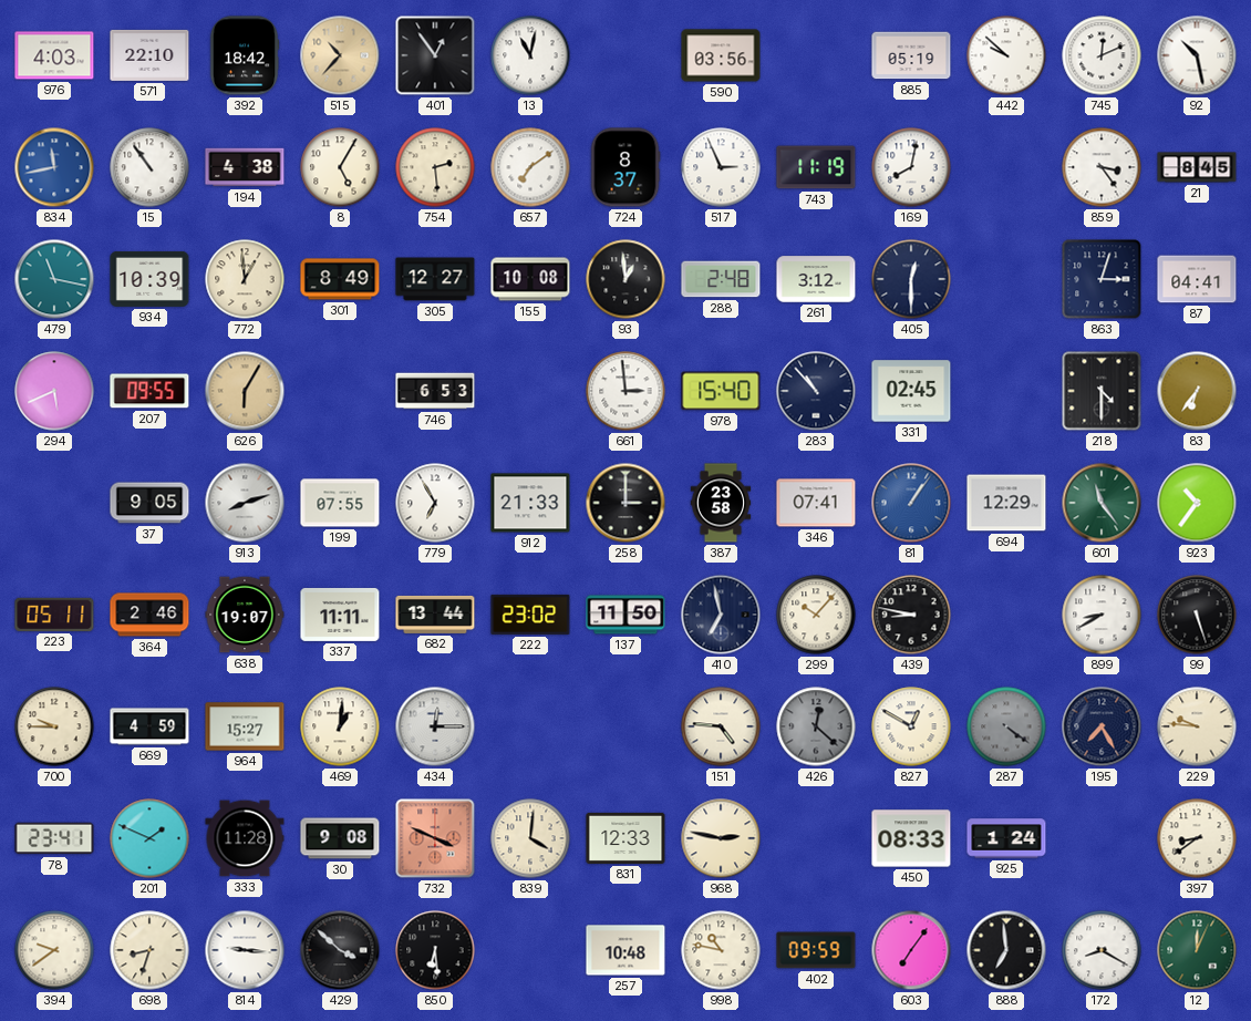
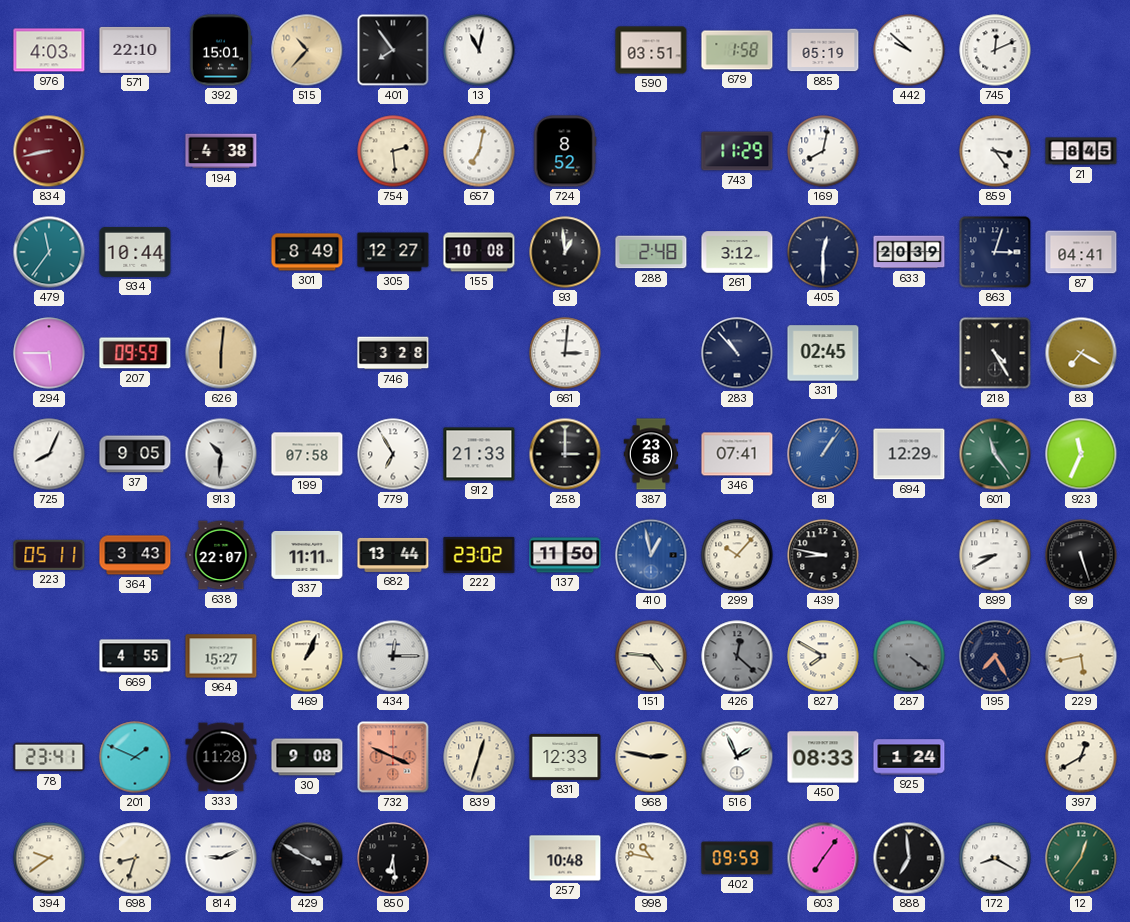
392: 18:42 -> 15:01
401: 12:54 -> 7:54
590: 03:56 -> 03:51
679: none -> 1:58
92: 10:28 -> none
834: 11:43 -> 8:43
834 dial: blue -> burgundy
15: 10:54 -> none
8: 5:05 -> none
657: 7:09 -> 7:02
724: 8:37 -> 8:52
517: 2:56 -> none
743: 11:19 -> 11:29
479: 11:17 -> 11:36
934: 10:39 -> 10:44
772: 12:59 -> none
633: none -> 20:39
294: 5:41 -> 5:45
207: 09:55 -> 09:59
626: 6:05 -> 6:01
746: 6:53 -> 3:28
661: 2:59 -> 3:01
978: 15:40 -> none
218: 4:30 -> 4:25
83: 6:36 -> 7:20
725: none -> 8:04
913: 8:12 -> 10:31
199: 07:55 -> 07:58
923: 10:36 -> 11:34
364: 2:46 -> 3:43
638: 19:07 -> 22:07
410: 6:58 -> 12:58
410 dial: navy -> blue
700: 9:45 -> none
669: 4:59 -> 4:55
469: 1:01 -> 1:04
827: 12:50 -> 7:50
229: 9:46 -> 5:43
839: 4:01 -> 12:33
516: none -> 1:56
397: 8:39 -> 12:40
814: 9:16 -> 9:11
429: 3:52 -> 3:50
12: 12:04 -> 12:36
